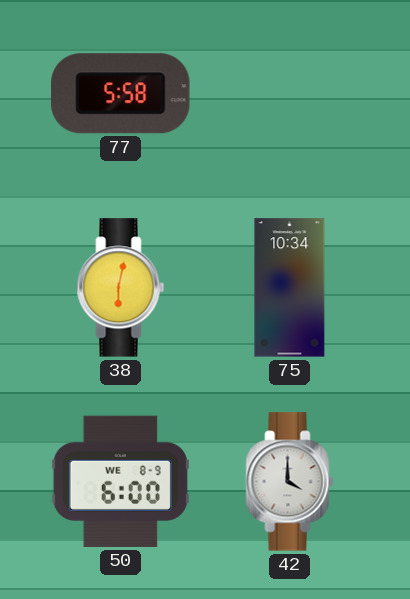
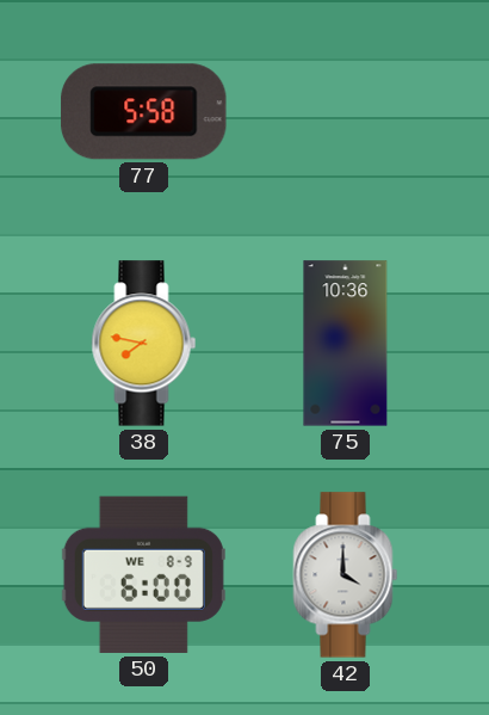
38: 6:02 -> 7:47
75: 10:34 -> 10:36
